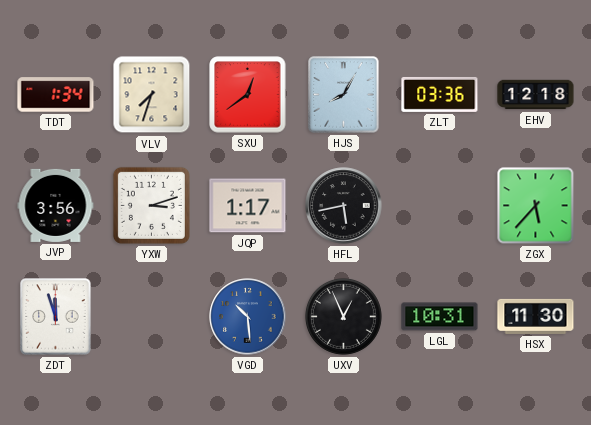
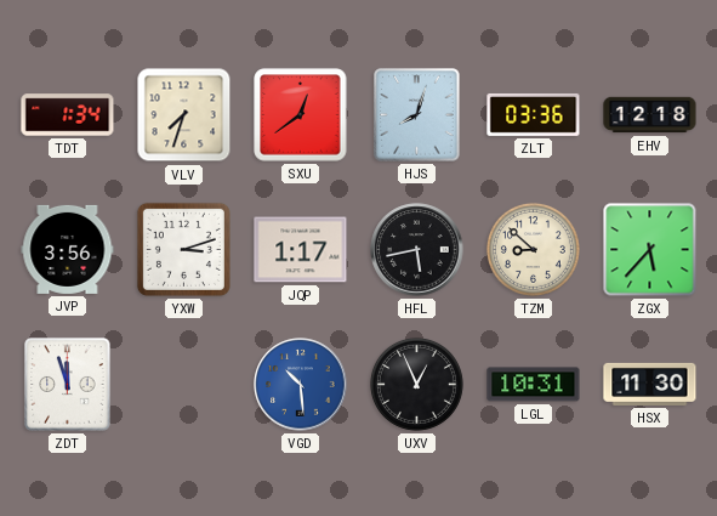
HJS: 8:05 -> 8:03
TZM: none -> 8:52
